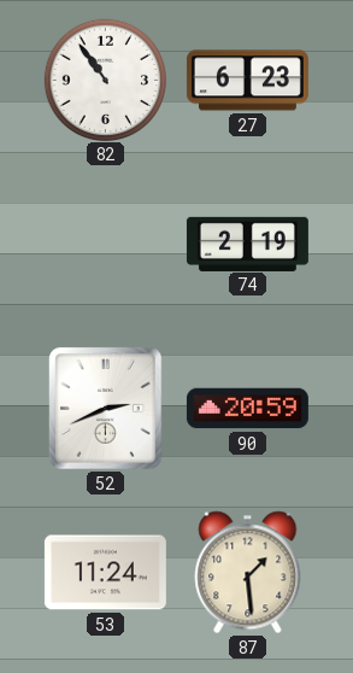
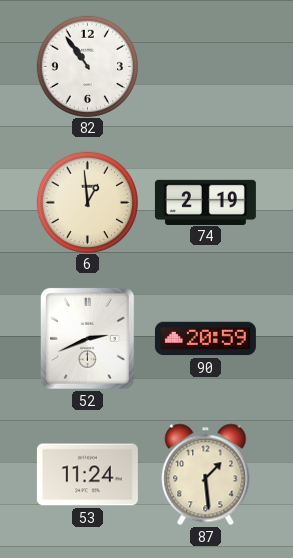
27: 6:23 -> none
6: none -> 12:59
